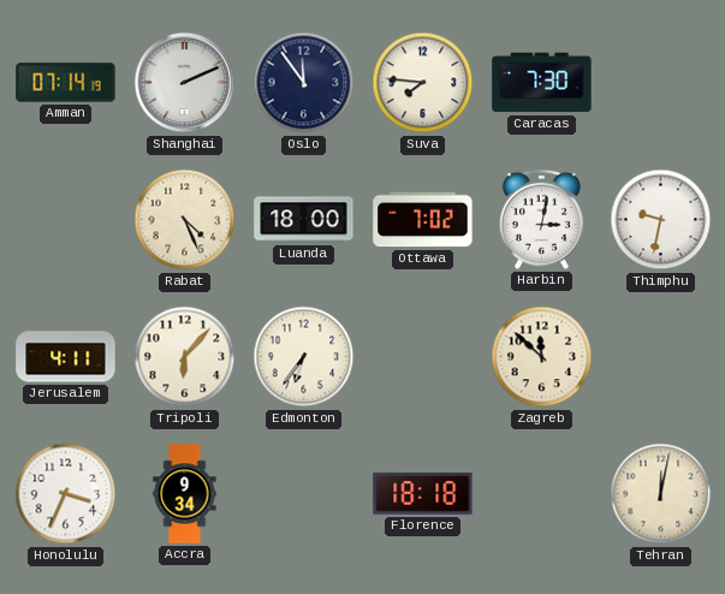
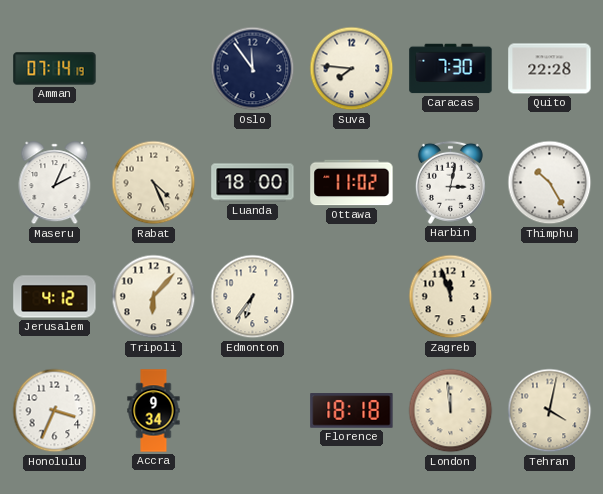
Shanghai: 2:11 -> none
Quito: none -> 22:28
Maseru: none -> 2:04
Ottawa: 7:02 -> 11:02
Thimphu: 9:32 -> 10:25
Jerusalem: 4:11 -> 4:12
Zagreb: 11:52 -> 11:57
London: none -> 11:59
Tehran: 12:02 -> 4:02
